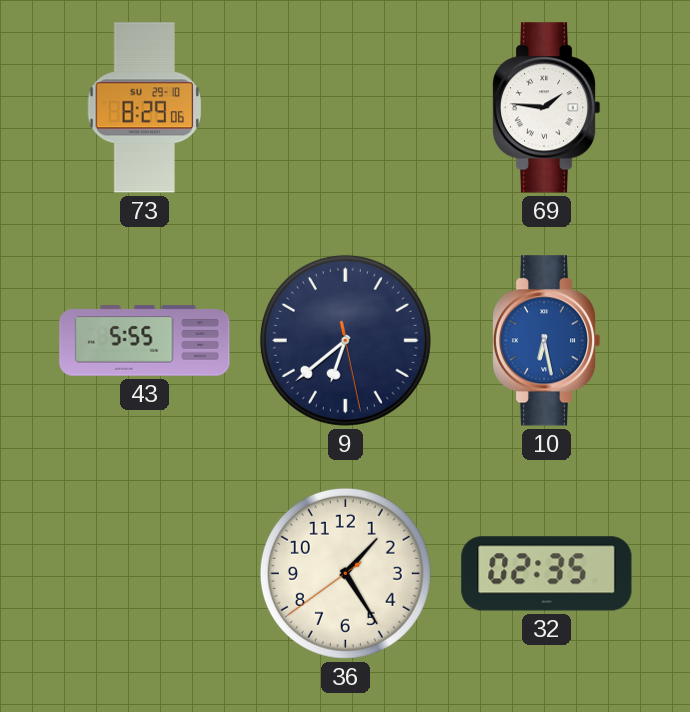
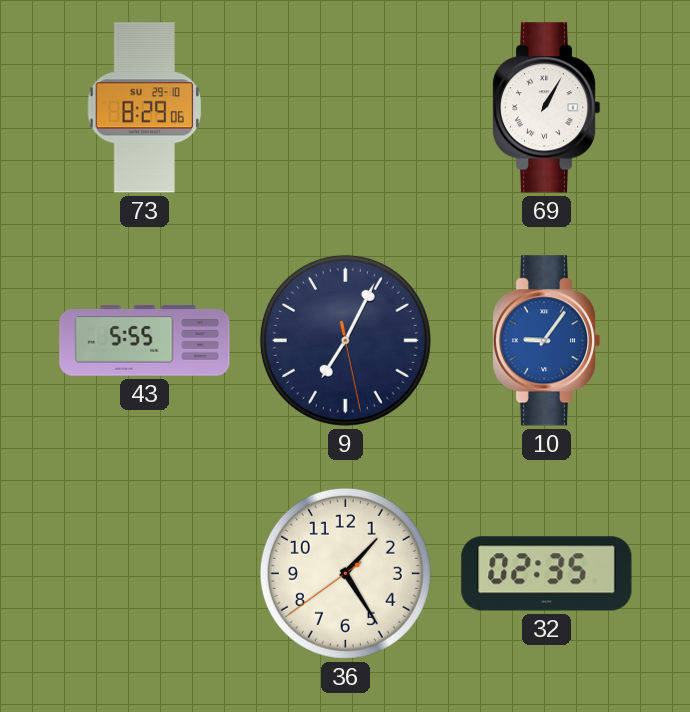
69: 1:46 -> 1:05
9: 6:38 -> 7:04
10: 6:28 -> 9:06
